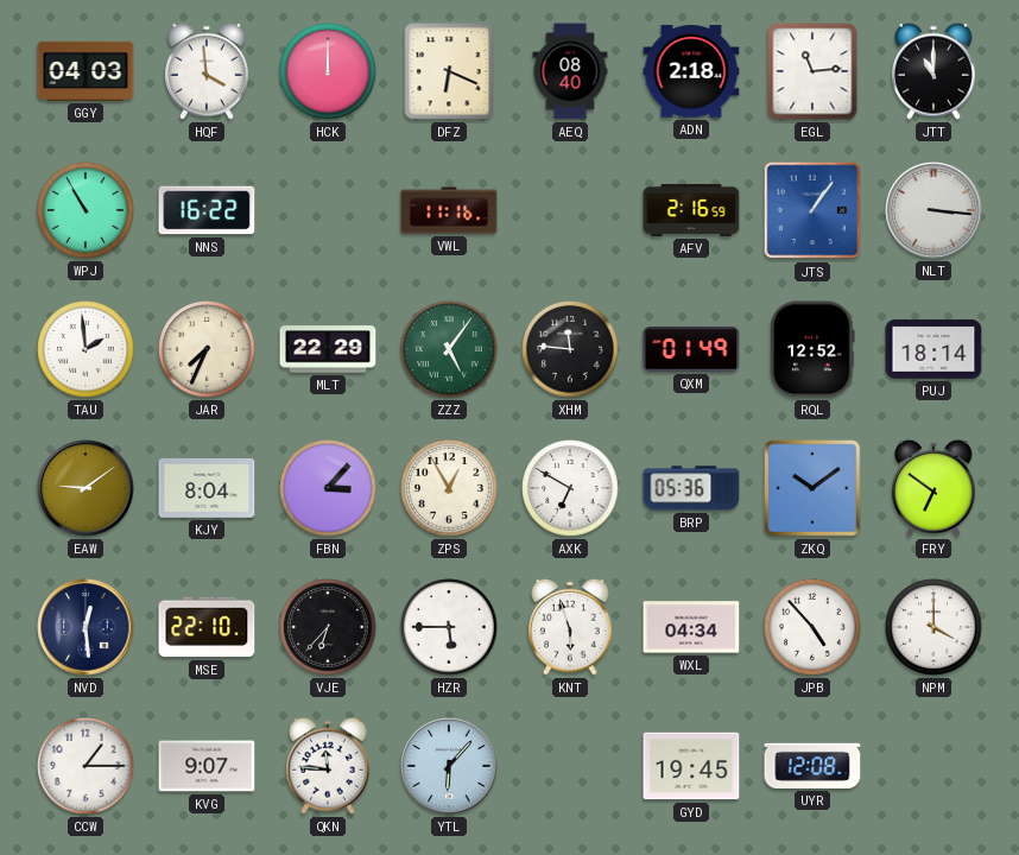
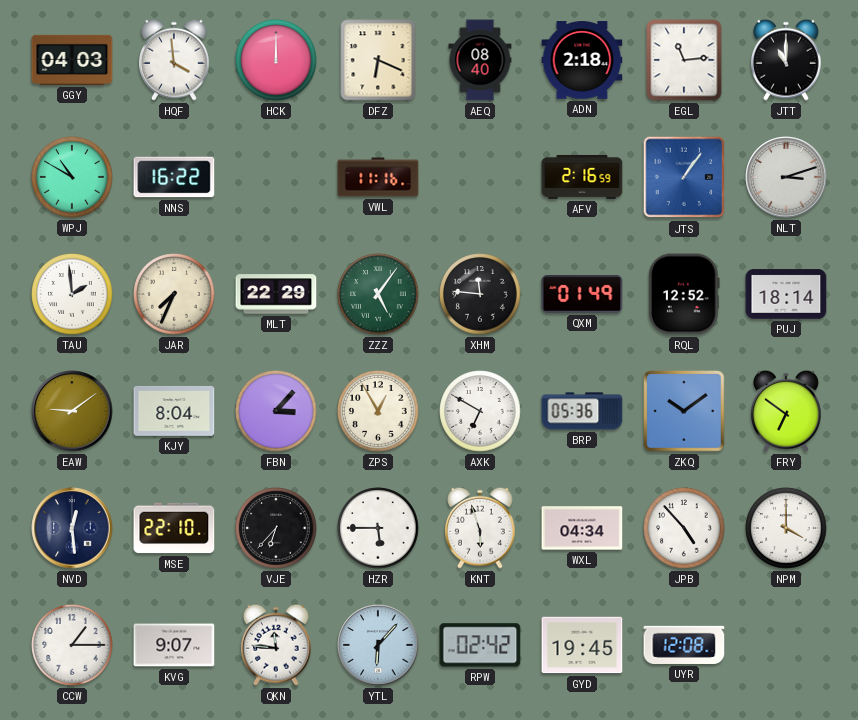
WPJ: 10:55 -> 10:50
NLT: 3:16 -> 3:12
RPW: none -> 02:42
